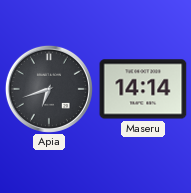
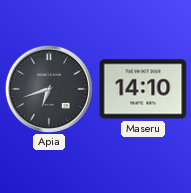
Maseru: 14:14 -> 14:10
